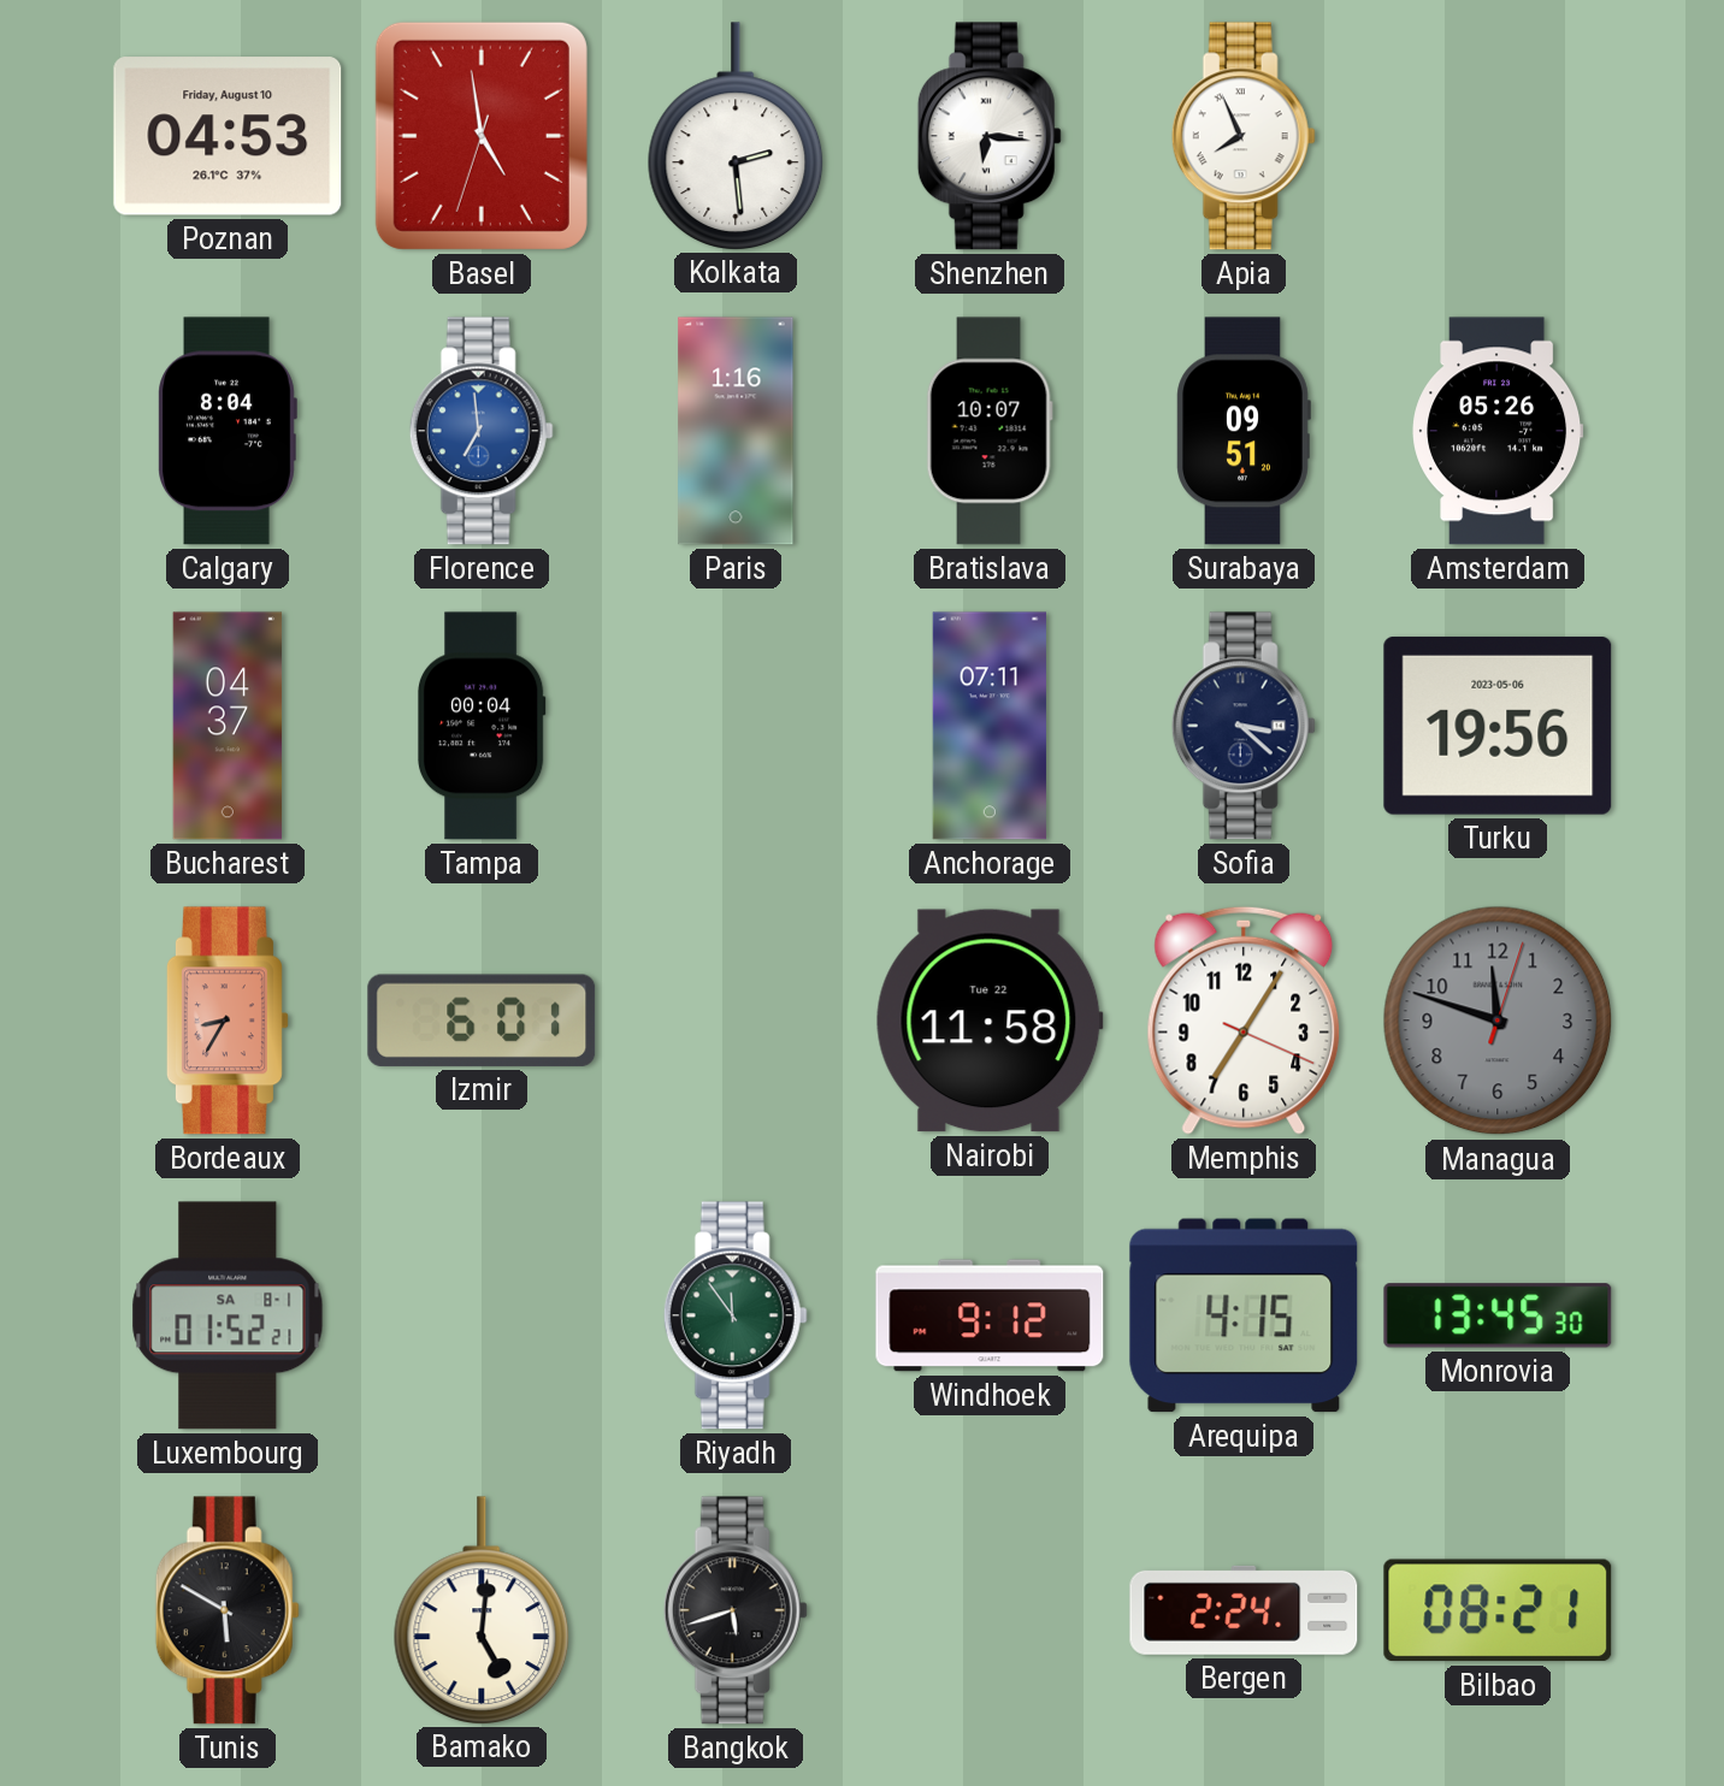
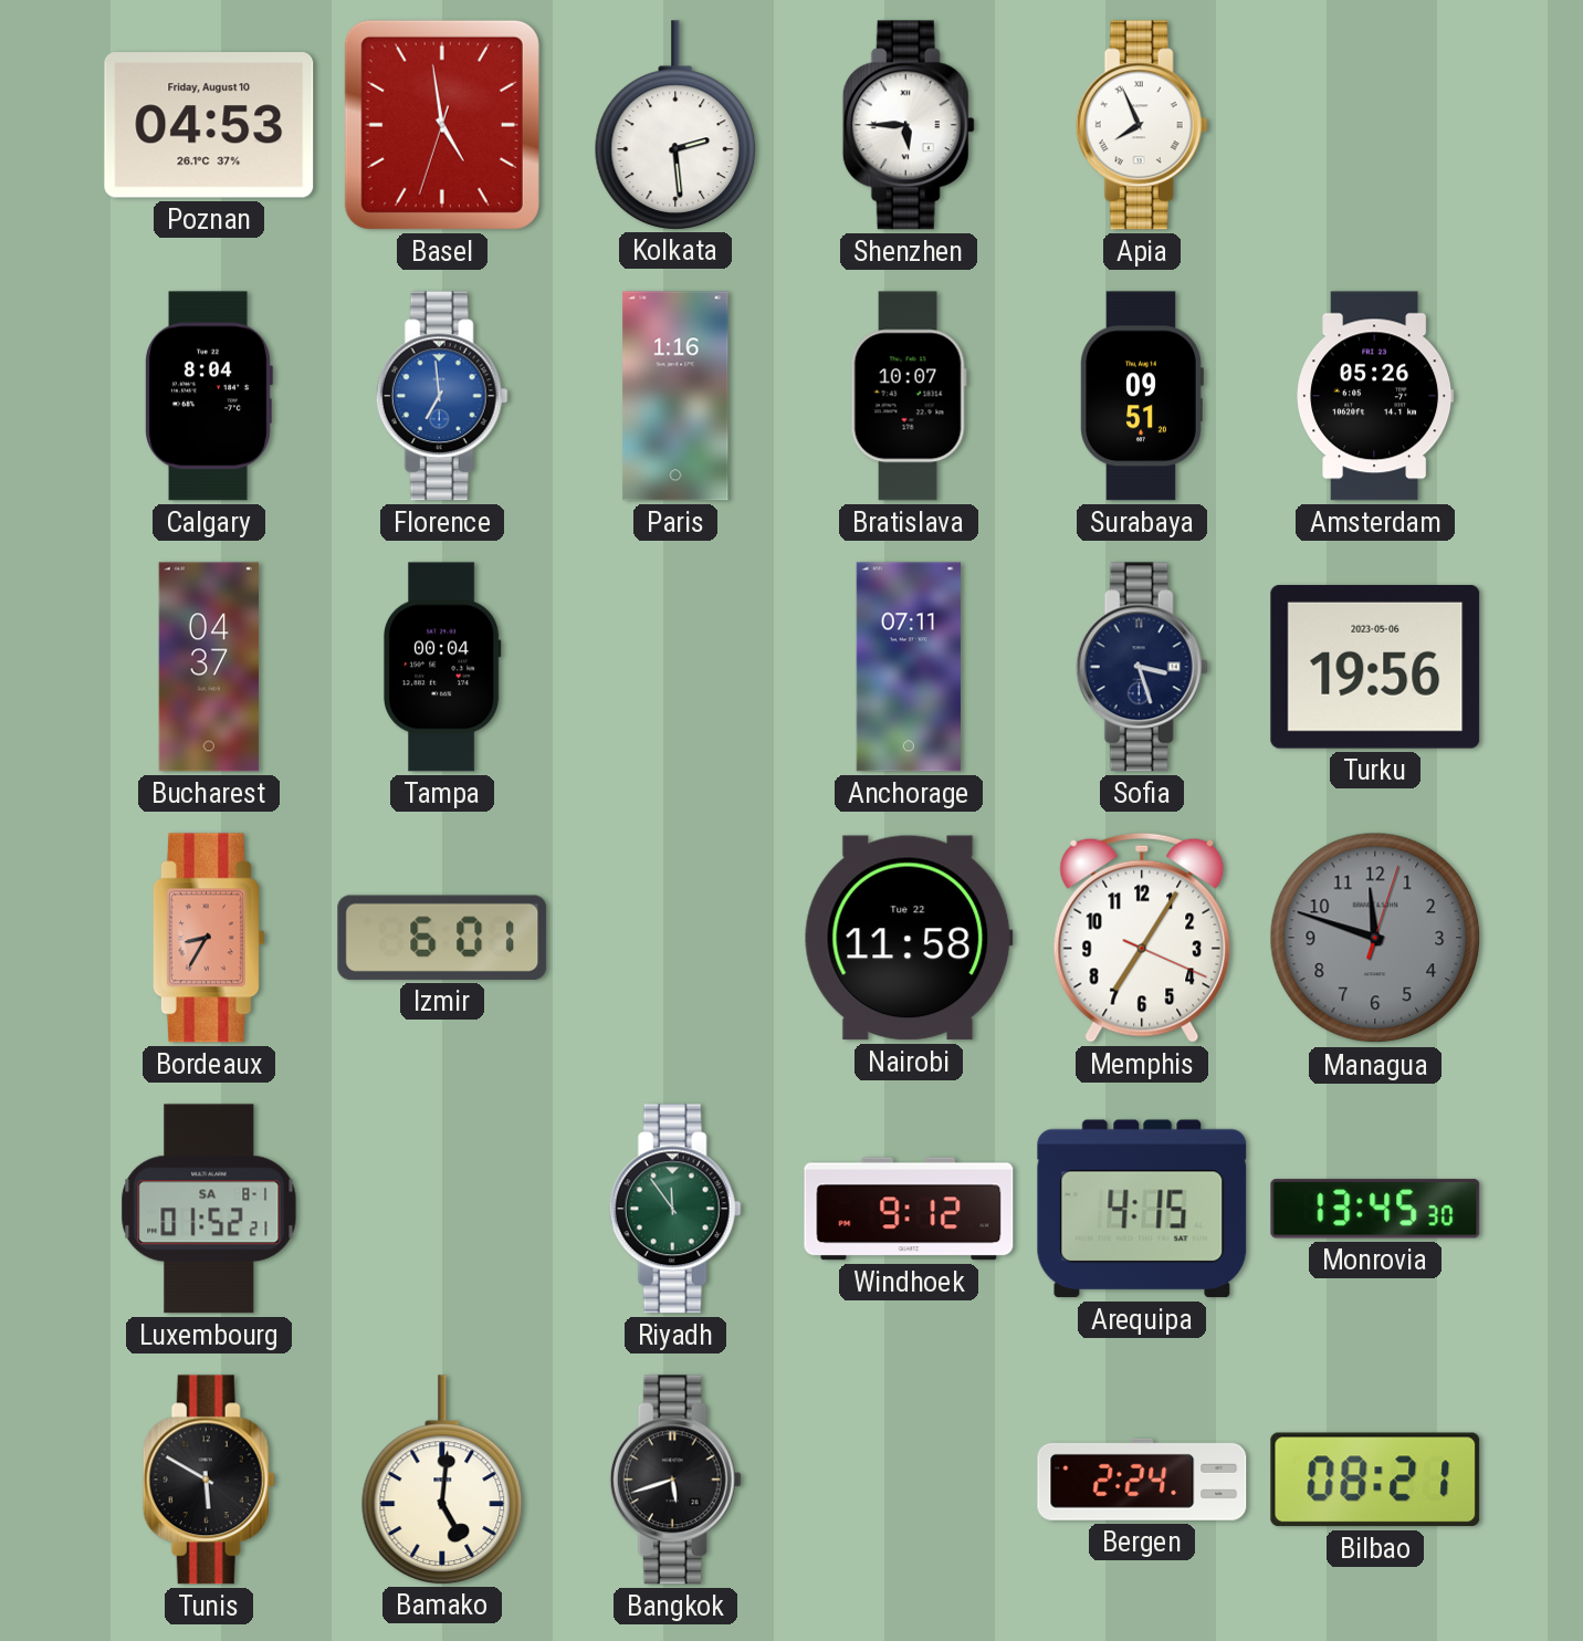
Shenzhen: 6:16 -> 5:45
Sofia: 3:22 -> 3:27
